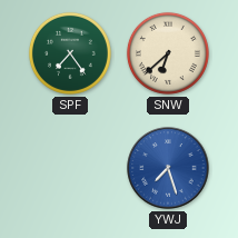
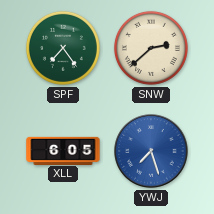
SNW: 6:38 -> 2:38
XLL: none -> 6:05
